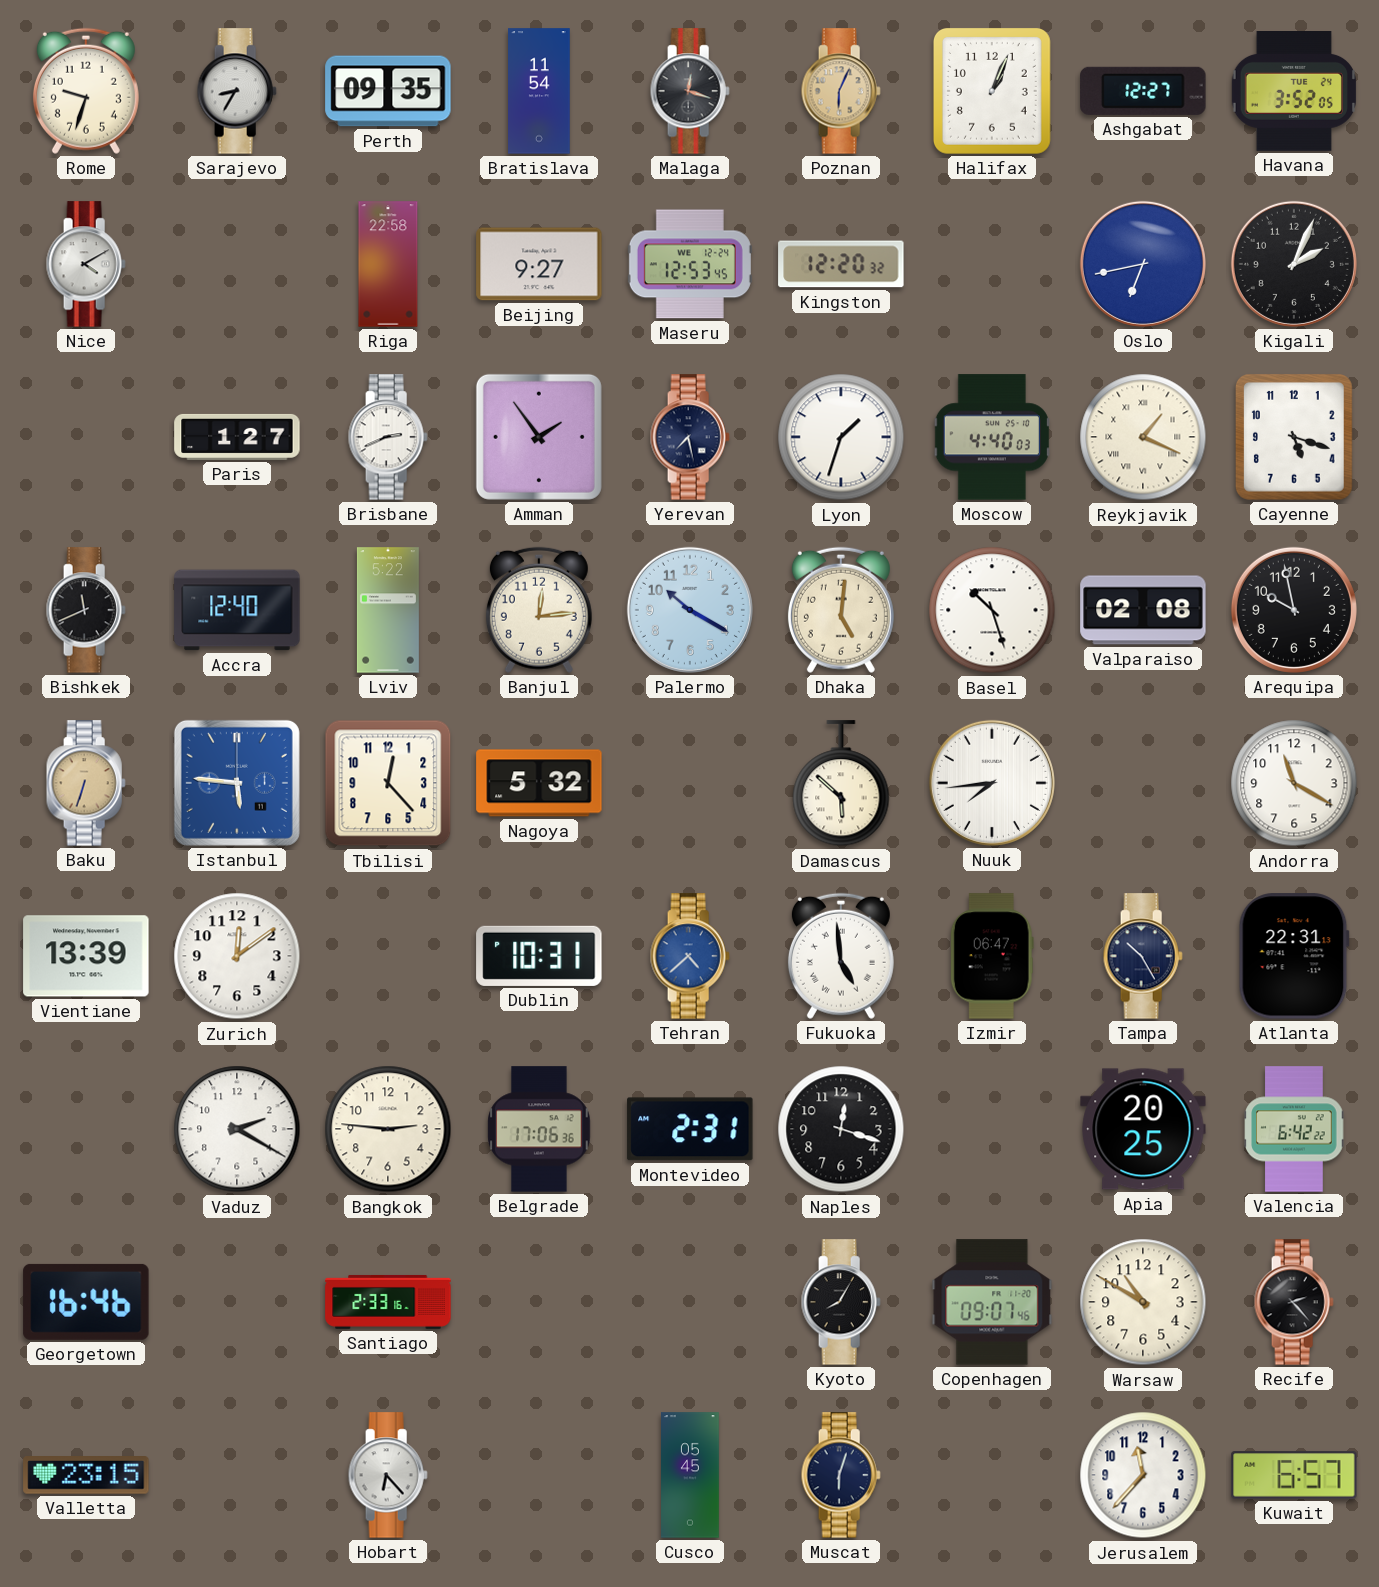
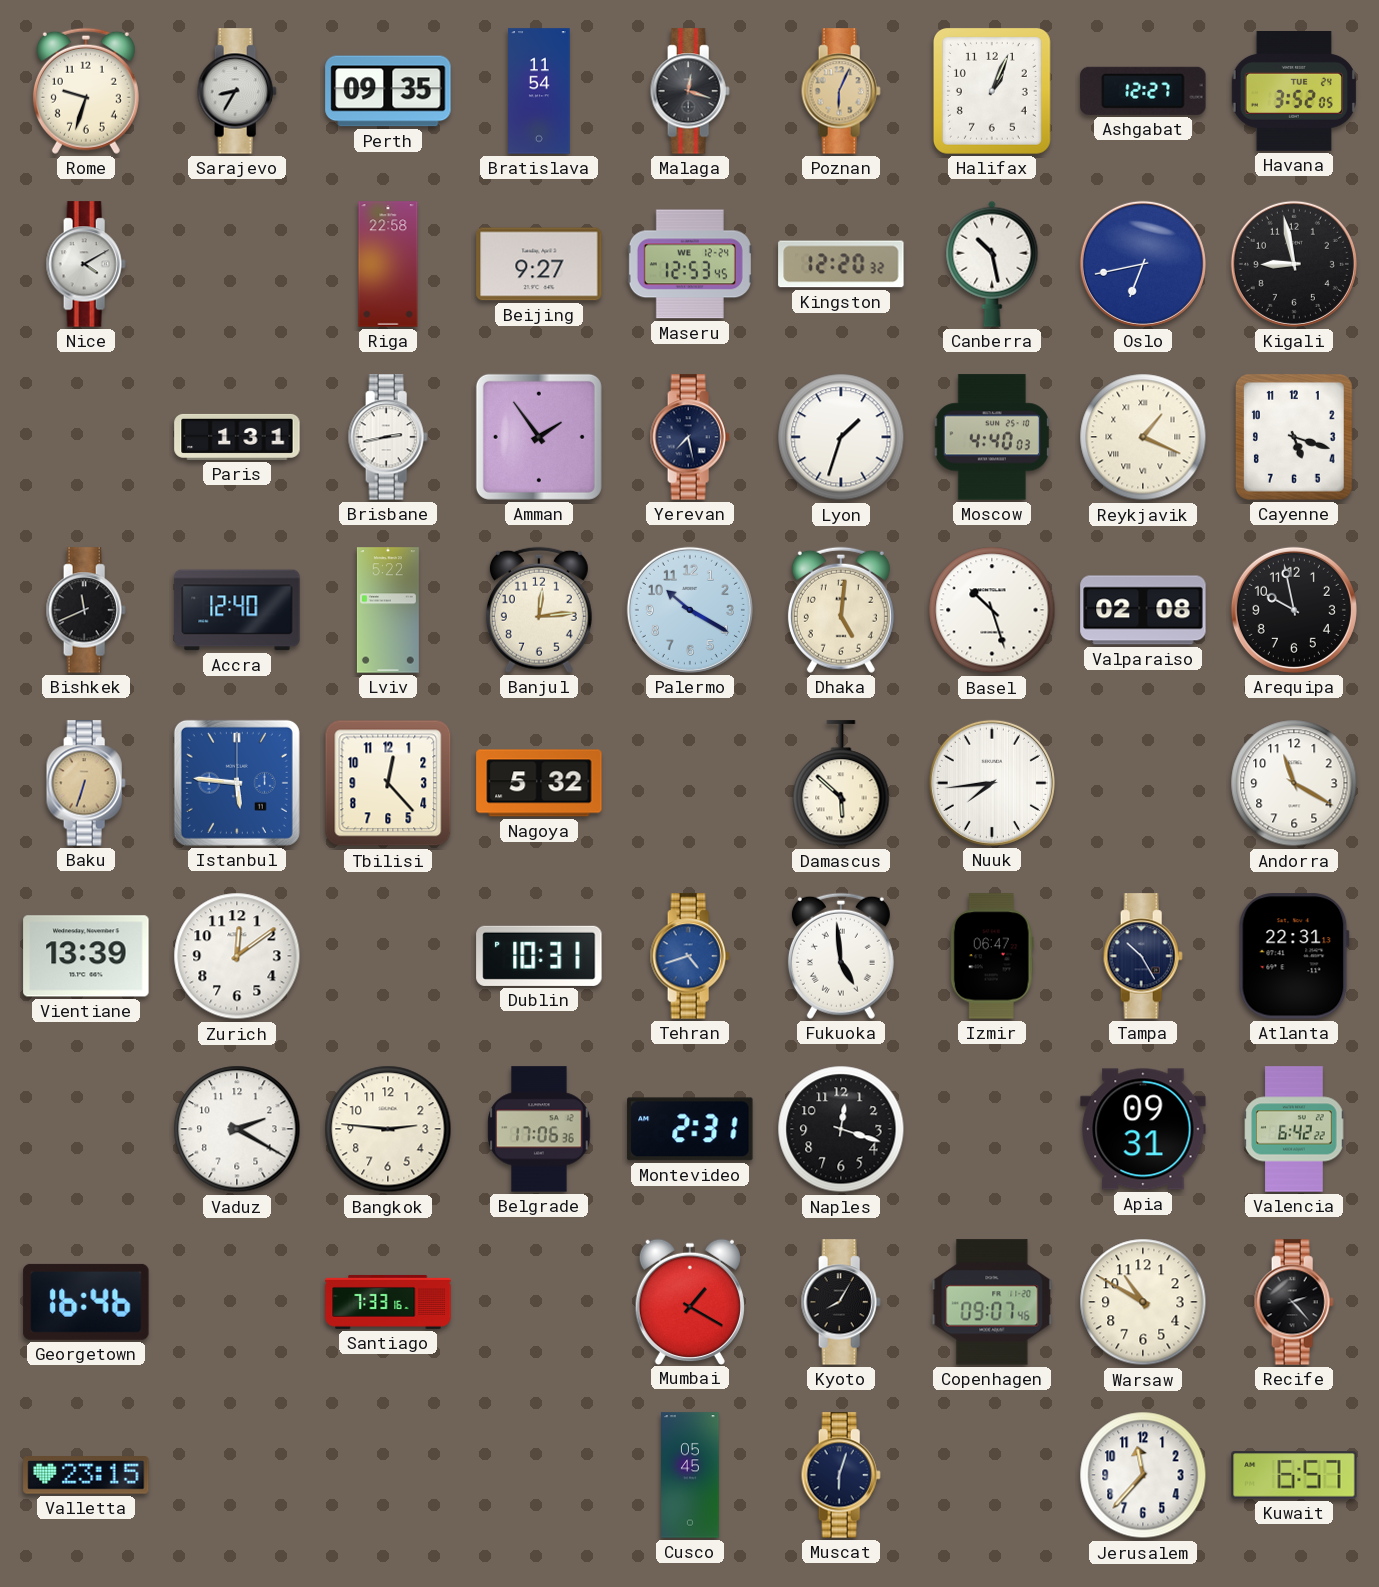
Canberra: none -> 10:28
Kigali: 2:04 -> 8:58
Paris: 1:27 -> 1:31
Brisbane: 2:41 -> 2:43
Tehran: 4:38 -> 4:42
Apia: 20:25 -> 09:31
Santiago: 2:33 -> 7:33
Mumbai: none -> 1:20
Hobart: 6:23 -> none
